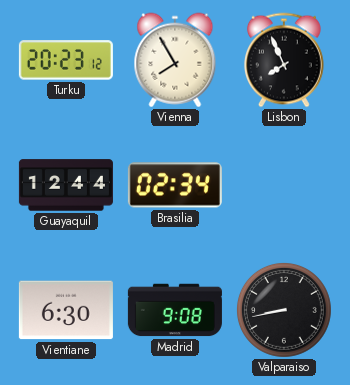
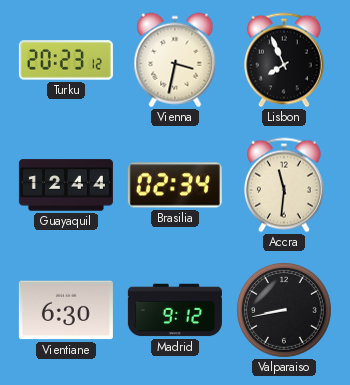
Vienna: 7:55 -> 3:32
Accra: none -> 11:31
Madrid: 9:08 -> 9:12
